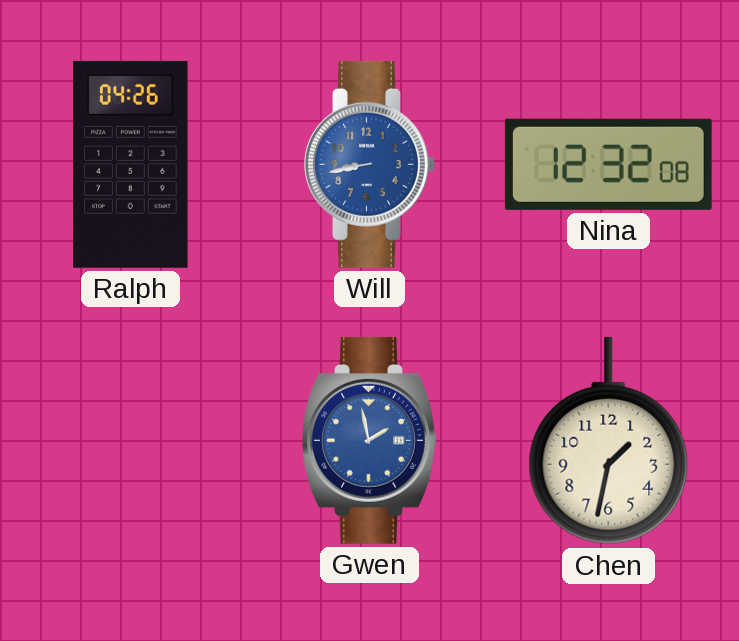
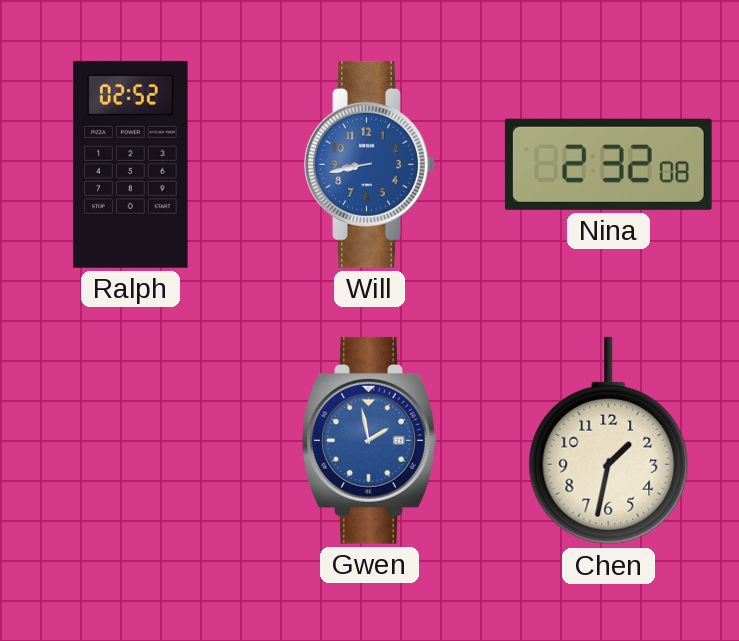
Ralph: 04:26 -> 02:52
Nina: 12:32 -> 2:32
